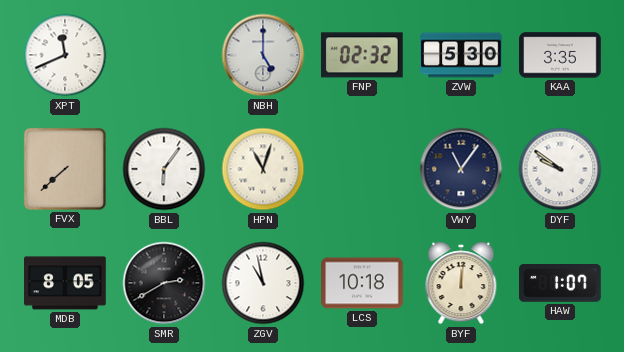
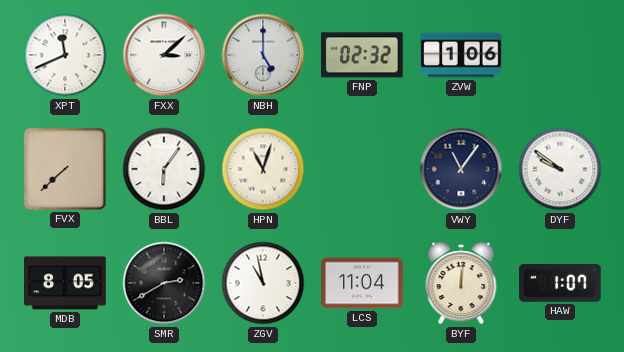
FXX: none -> 3:08
ZVW: 5:30 -> 1:06
KAA: 3:35 -> none
LCS: 10:18 -> 11:04
